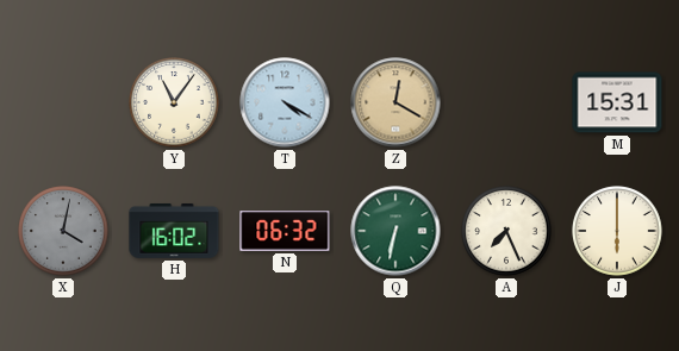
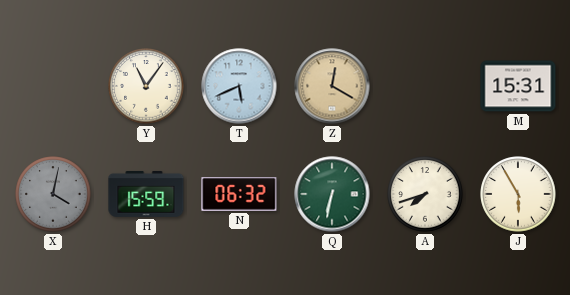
T: 4:20 -> 5:41
H: 16:02 -> 15:59
A: 7:26 -> 7:42
J: 6:00 -> 5:55
